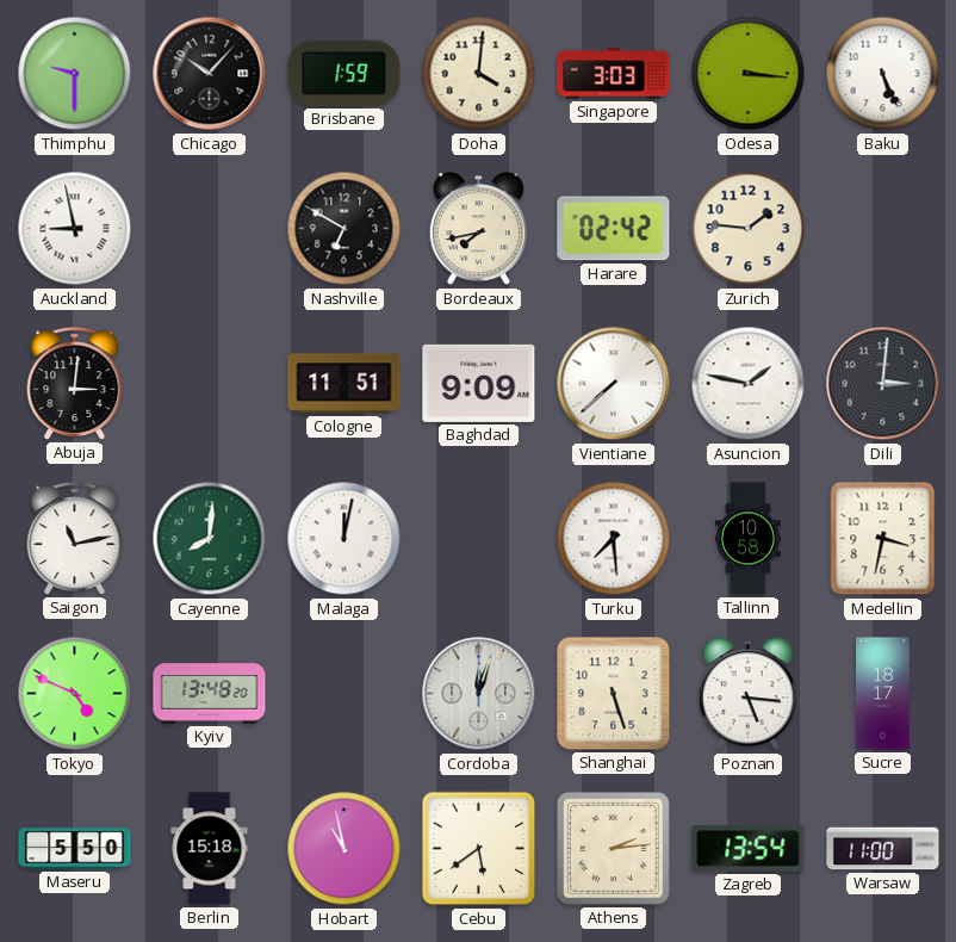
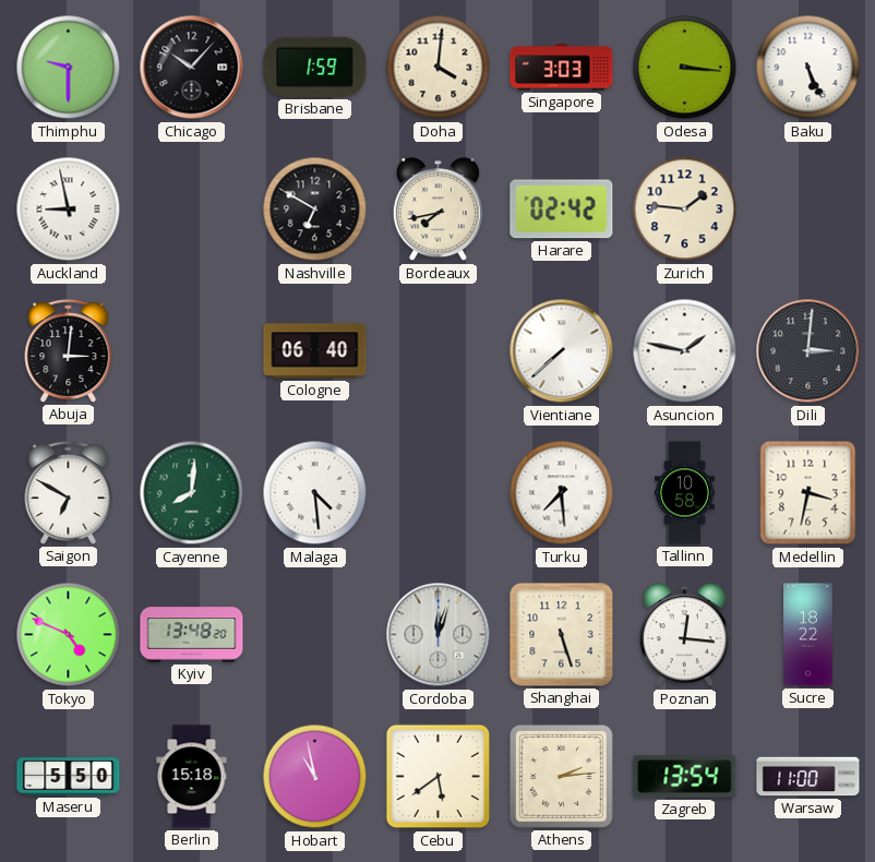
Cologne: 11:51 -> 06:40
Baghdad: 9:09 -> none
Saigon: 11:13 -> 6:50
Malaga: 12:02 -> 4:29
Poznan: 5:16 -> 12:16
Sucre: 18:17 -> 18:22
